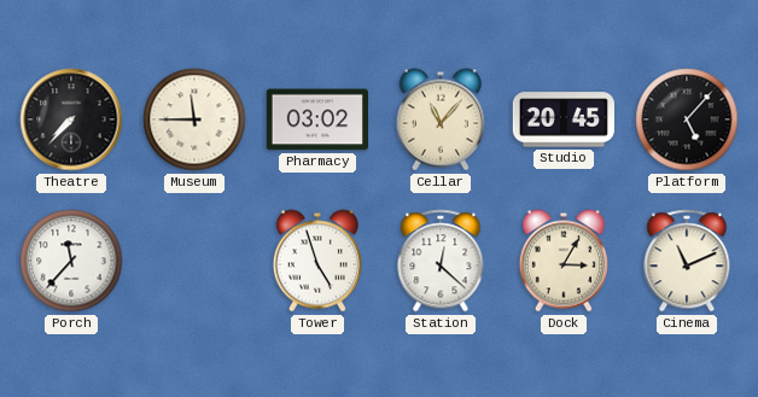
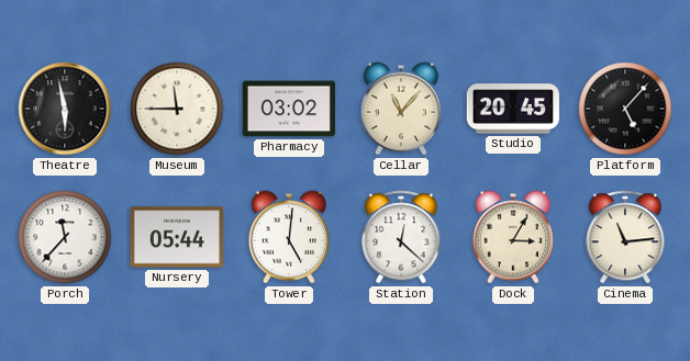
Theatre: 7:37 -> 5:58
Nursery: none -> 05:44
Tower: 4:57 -> 5:01
Cinema: 11:11 -> 11:14
